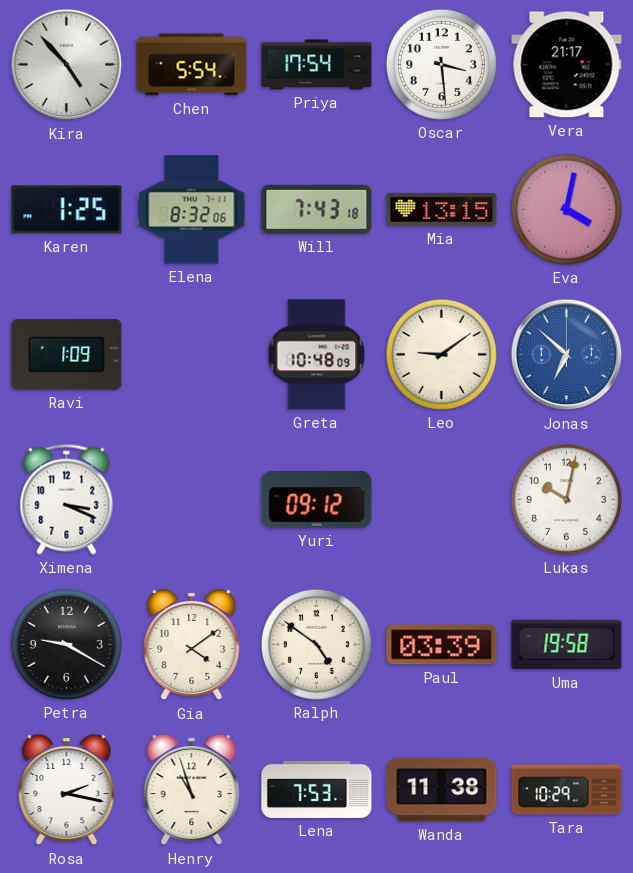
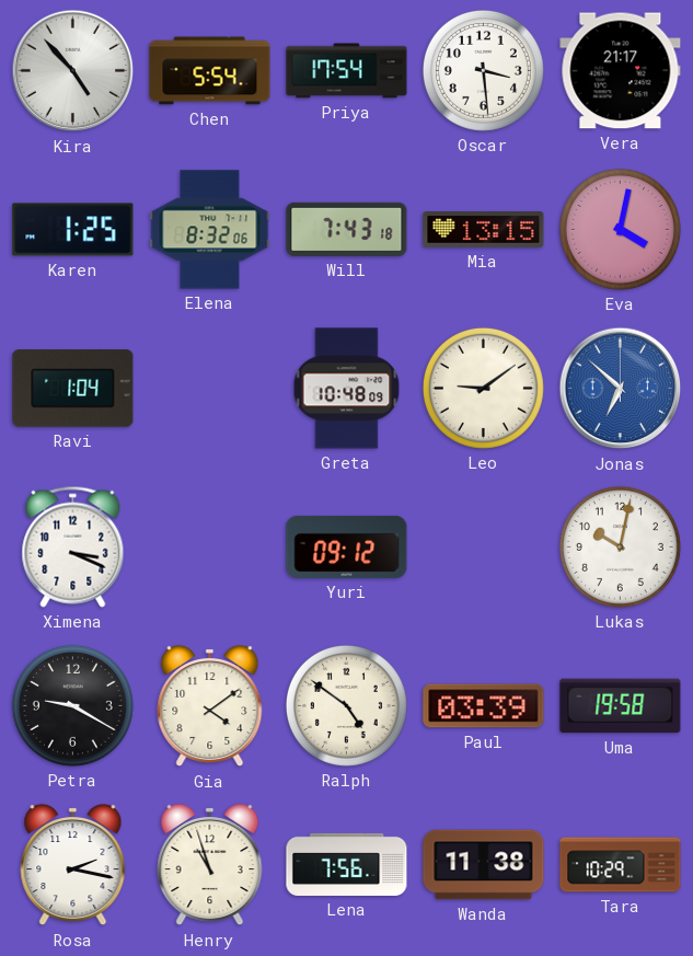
Ravi: 1:09 -> 1:04
Lena: 7:53 -> 7:56
